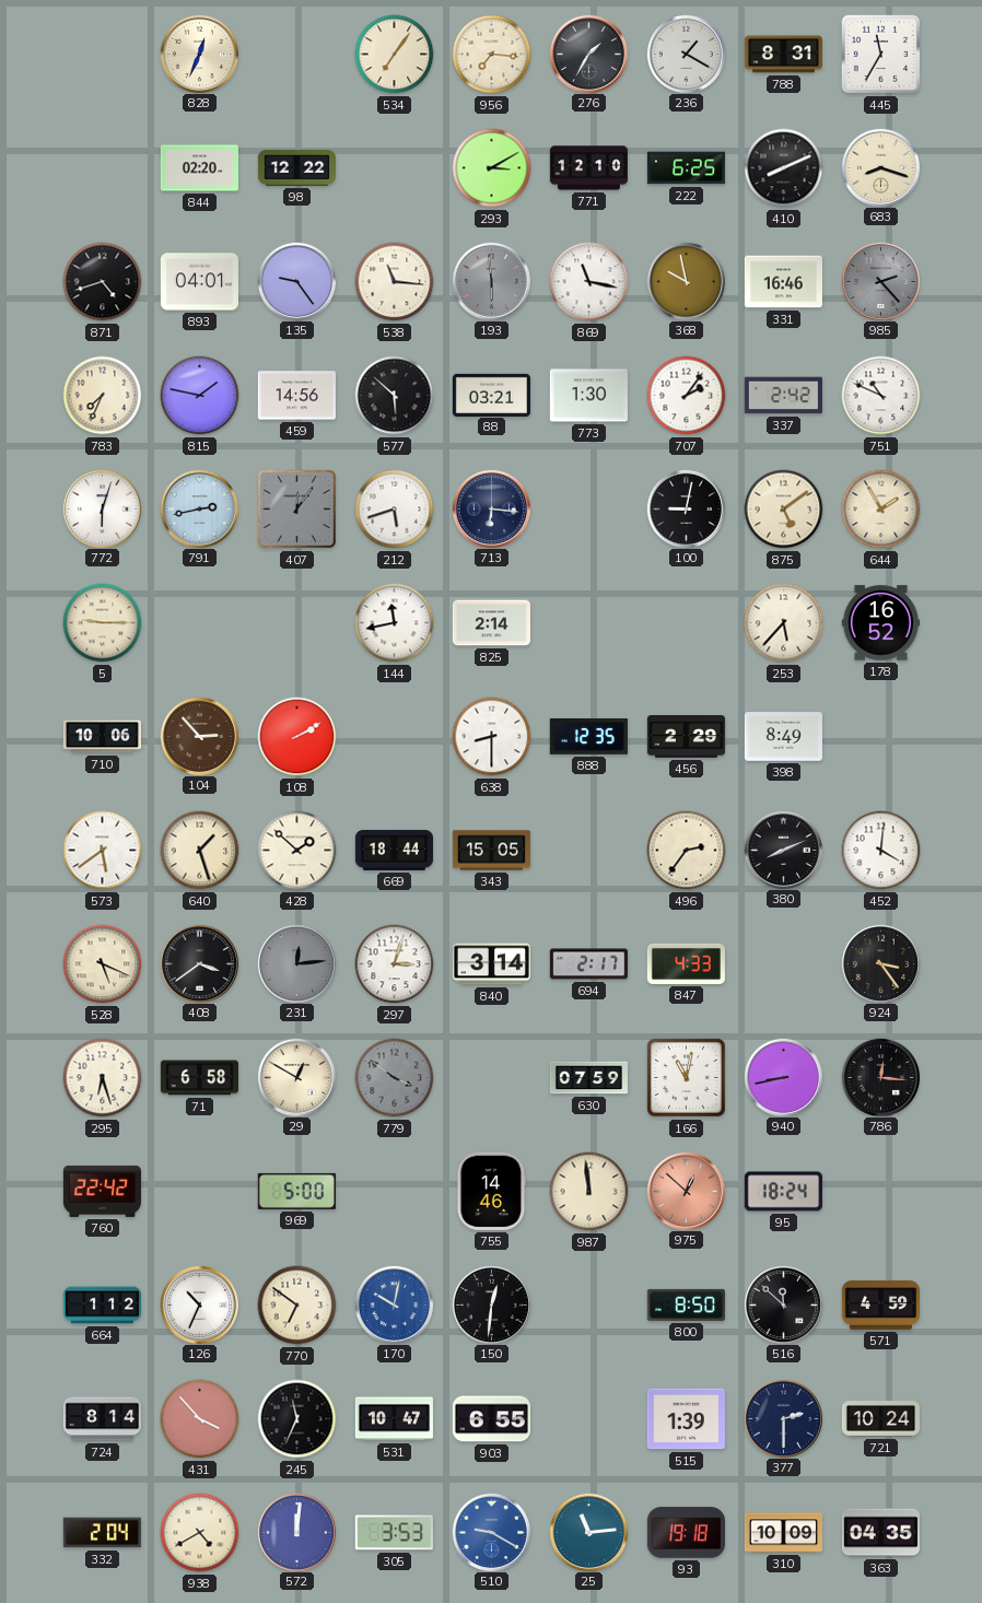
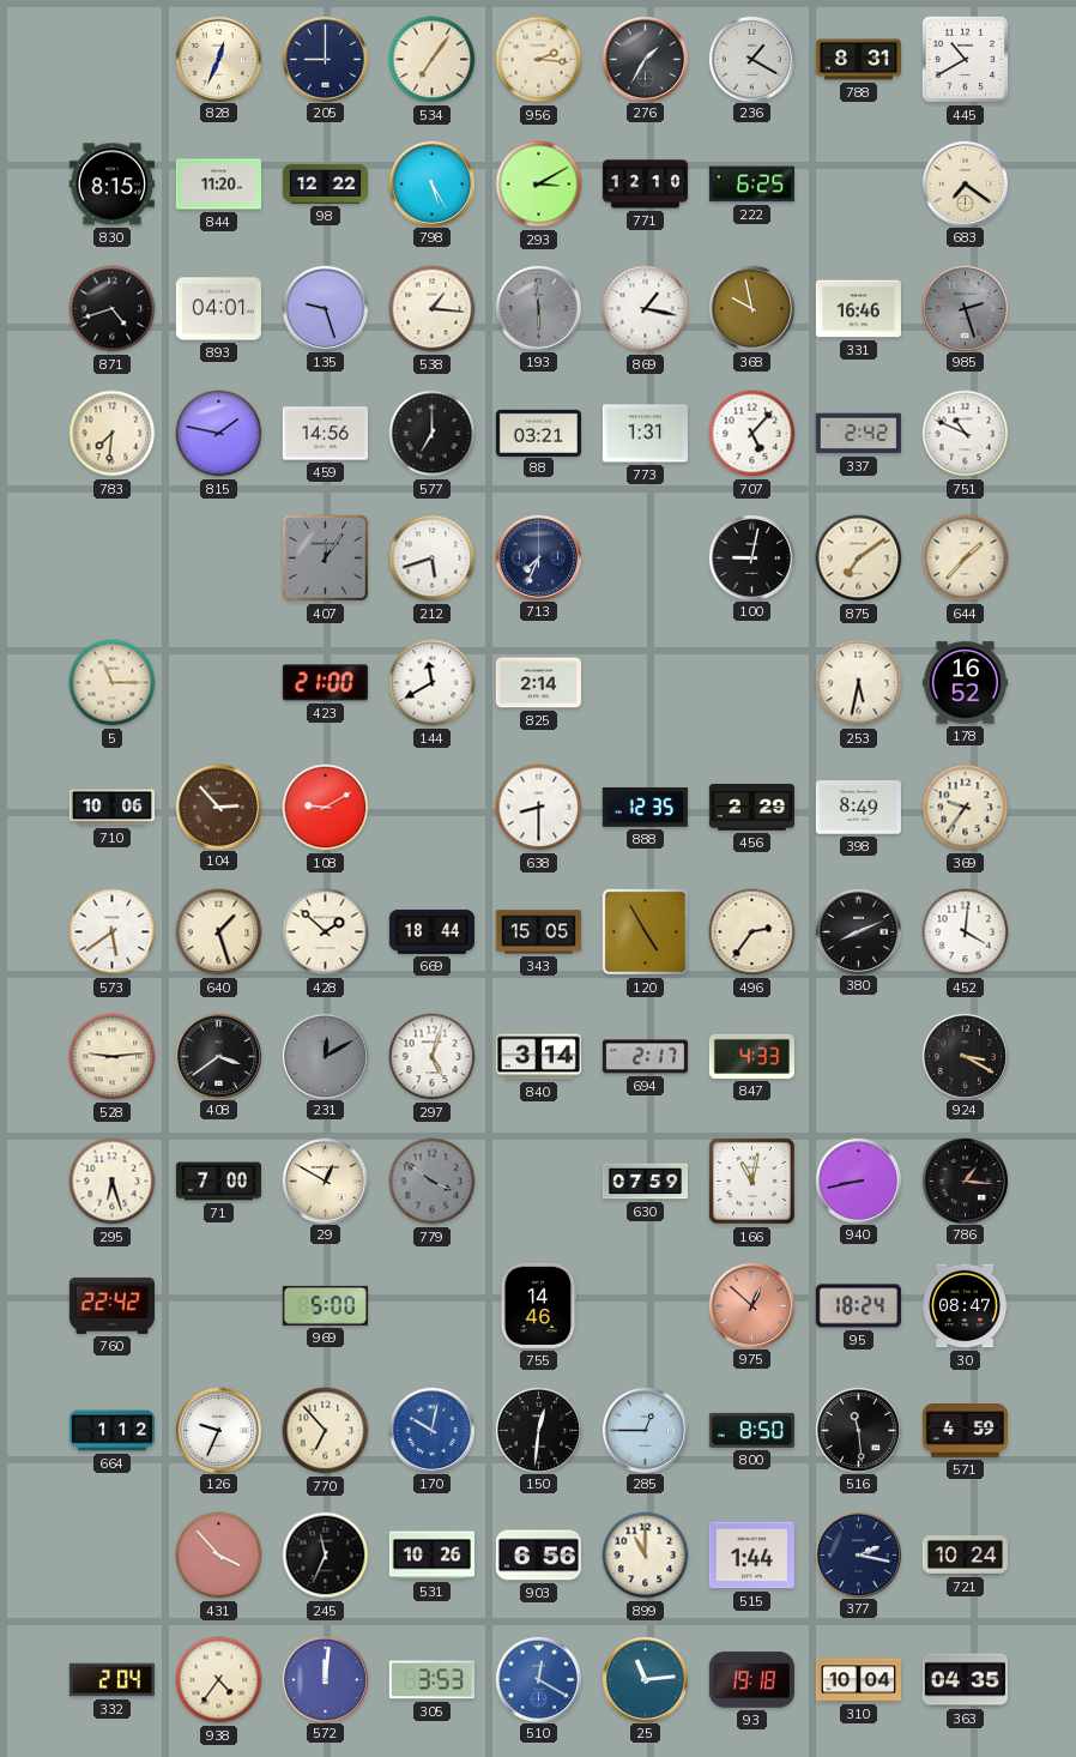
205: none -> 9:00
956: 7:16 -> 2:16
445: 11:35 -> 10:40
830: none -> 8:15
844: 02:20 -> 11:20
798: none -> 5:25
410: 8:11 -> none
683: 8:18 -> 7:21
135: 9:24 -> 9:27
538: 11:16 -> 1:16
869: 11:17 -> 1:17
985: 2:23 -> 2:27
783: 7:34 -> 7:31
577: 5:52 -> 7:00
773: 1:30 -> 1:31
707: 2:06 -> 5:07
772: 6:03 -> none
791: 2:43 -> none
713: 6:16 -> 7:34
875: 5:09 -> 7:09
644: 1:55 -> 1:37
5: 9:15 -> 11:15
423: none -> 21:00
144: 11:43 -> 11:40
253: 5:37 -> 5:32
108: 2:10 -> 9:10
369: none -> 9:36
120: none -> 4:55
528: 5:19 -> 9:14
231: 12:14 -> 12:10
297: 3:03 -> 5:03
924: 3:24 -> 3:20
71: 6:58 -> 7:00
786: 12:16 -> 1:16
987: 11:59 -> none
30: none -> 08:47
126: 10:34 -> 9:34
770: 6:51 -> 6:53
285: none -> 12:45
516: 11:52 -> 11:29
724: 8:14 -> none
531: 10:47 -> 10:26
903: 6:55 -> 6:56
899: none -> 11:00
515: 1:39 -> 1:44
377: 2:30 -> 2:17
938: 4:40 -> 4:36
510: 9:20 -> 12:20
310: 10:09 -> 10:04
